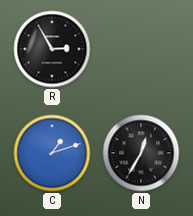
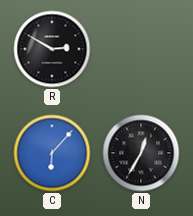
R: 2:55 -> 2:50
C: 1:12 -> 6:07
